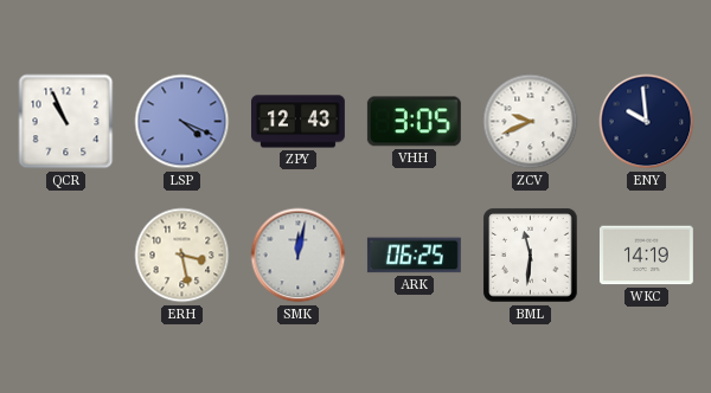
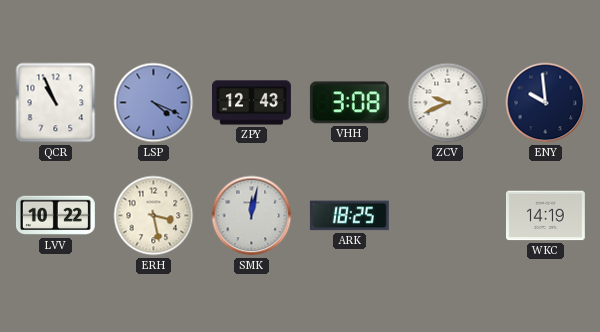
VHH: 3:05 -> 3:08
LVV: none -> 10:22
ARK: 06:25 -> 18:25
BML: 11:31 -> none
